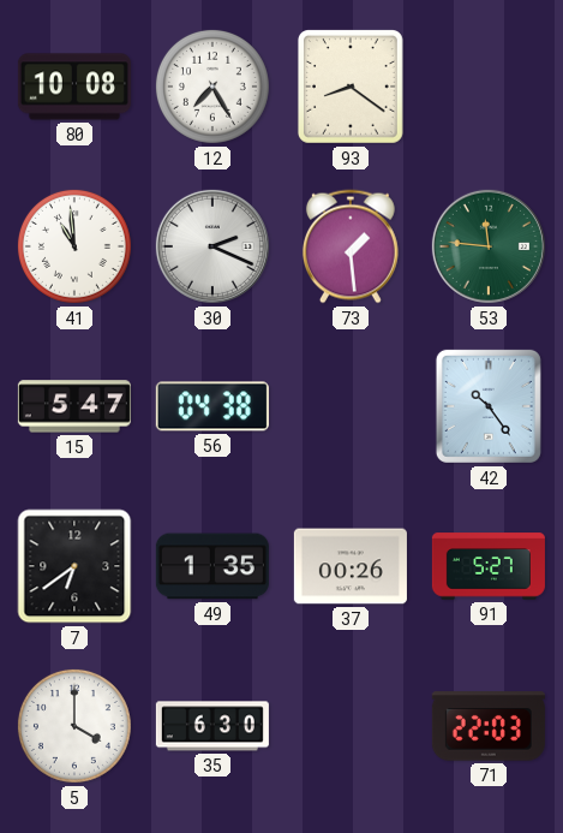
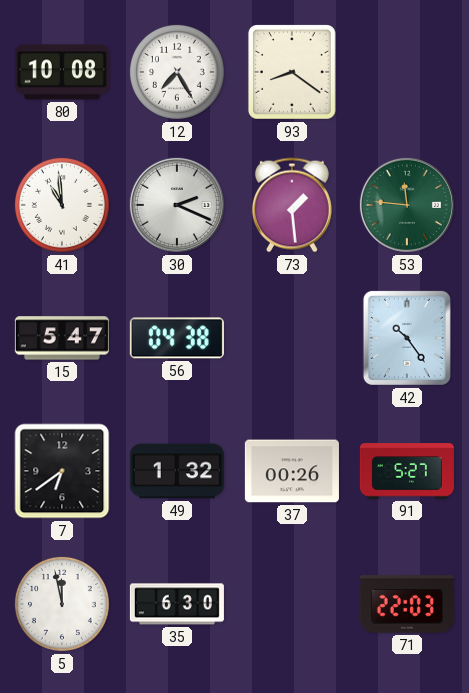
49: 1:35 -> 1:32
5: 4:00 -> 11:58
